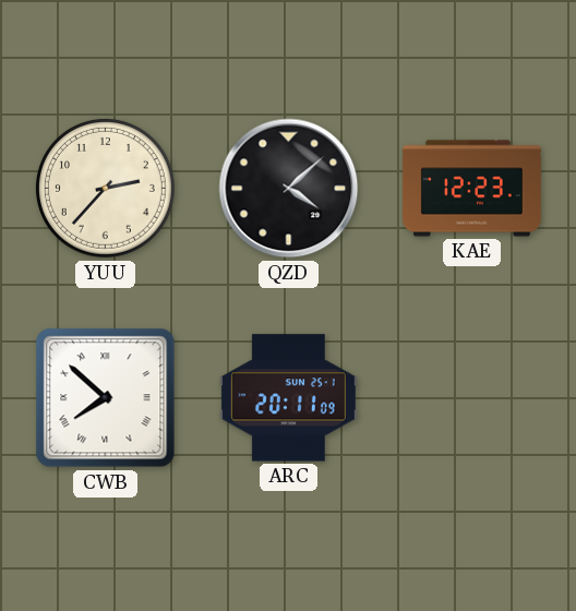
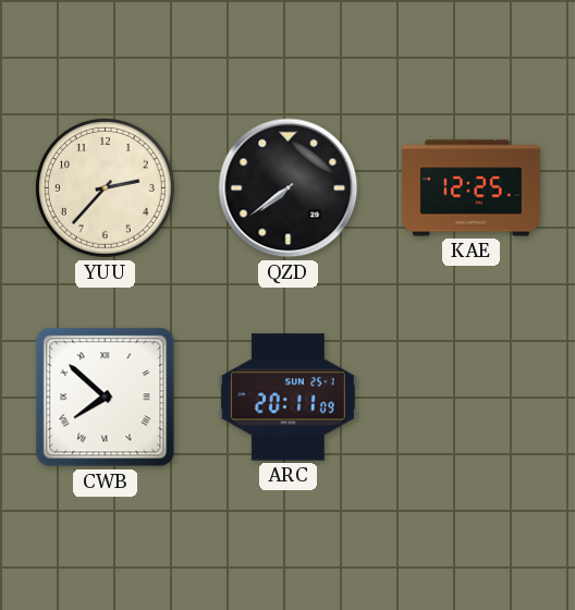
QZD: 4:08 -> 7:39
KAE: 12:23 -> 12:25
